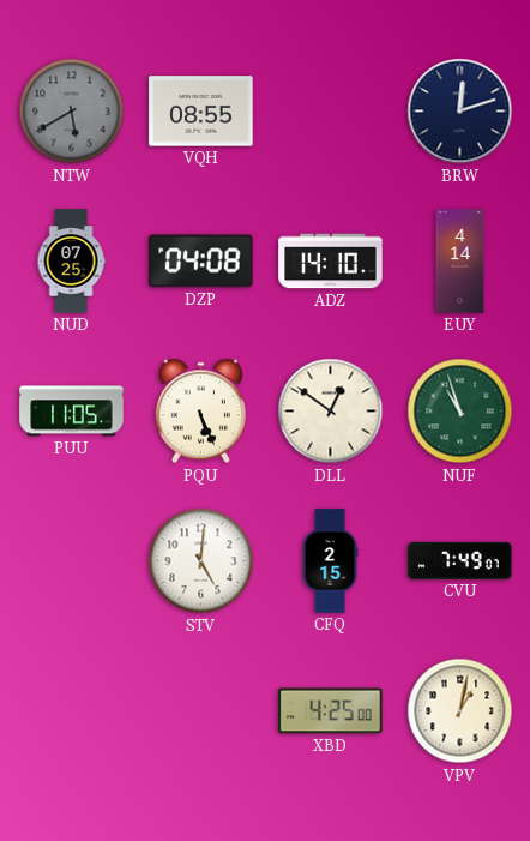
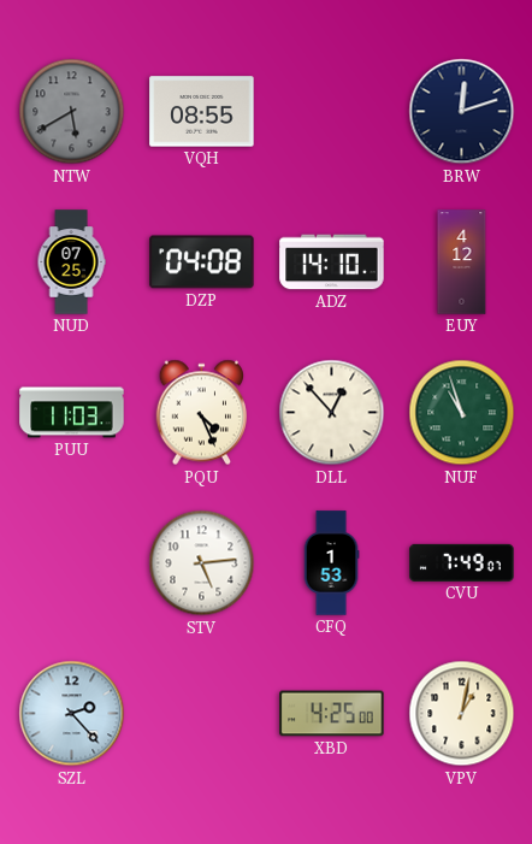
EUY: 4:14 -> 4:12
PUU: 11:05 -> 11:03
PQU: 5:26 -> 4:26
DLL: 12:51 -> 12:53
STV: 5:01 -> 5:14
CFQ: 2:15 -> 1:53
SZL: none -> 2:23
